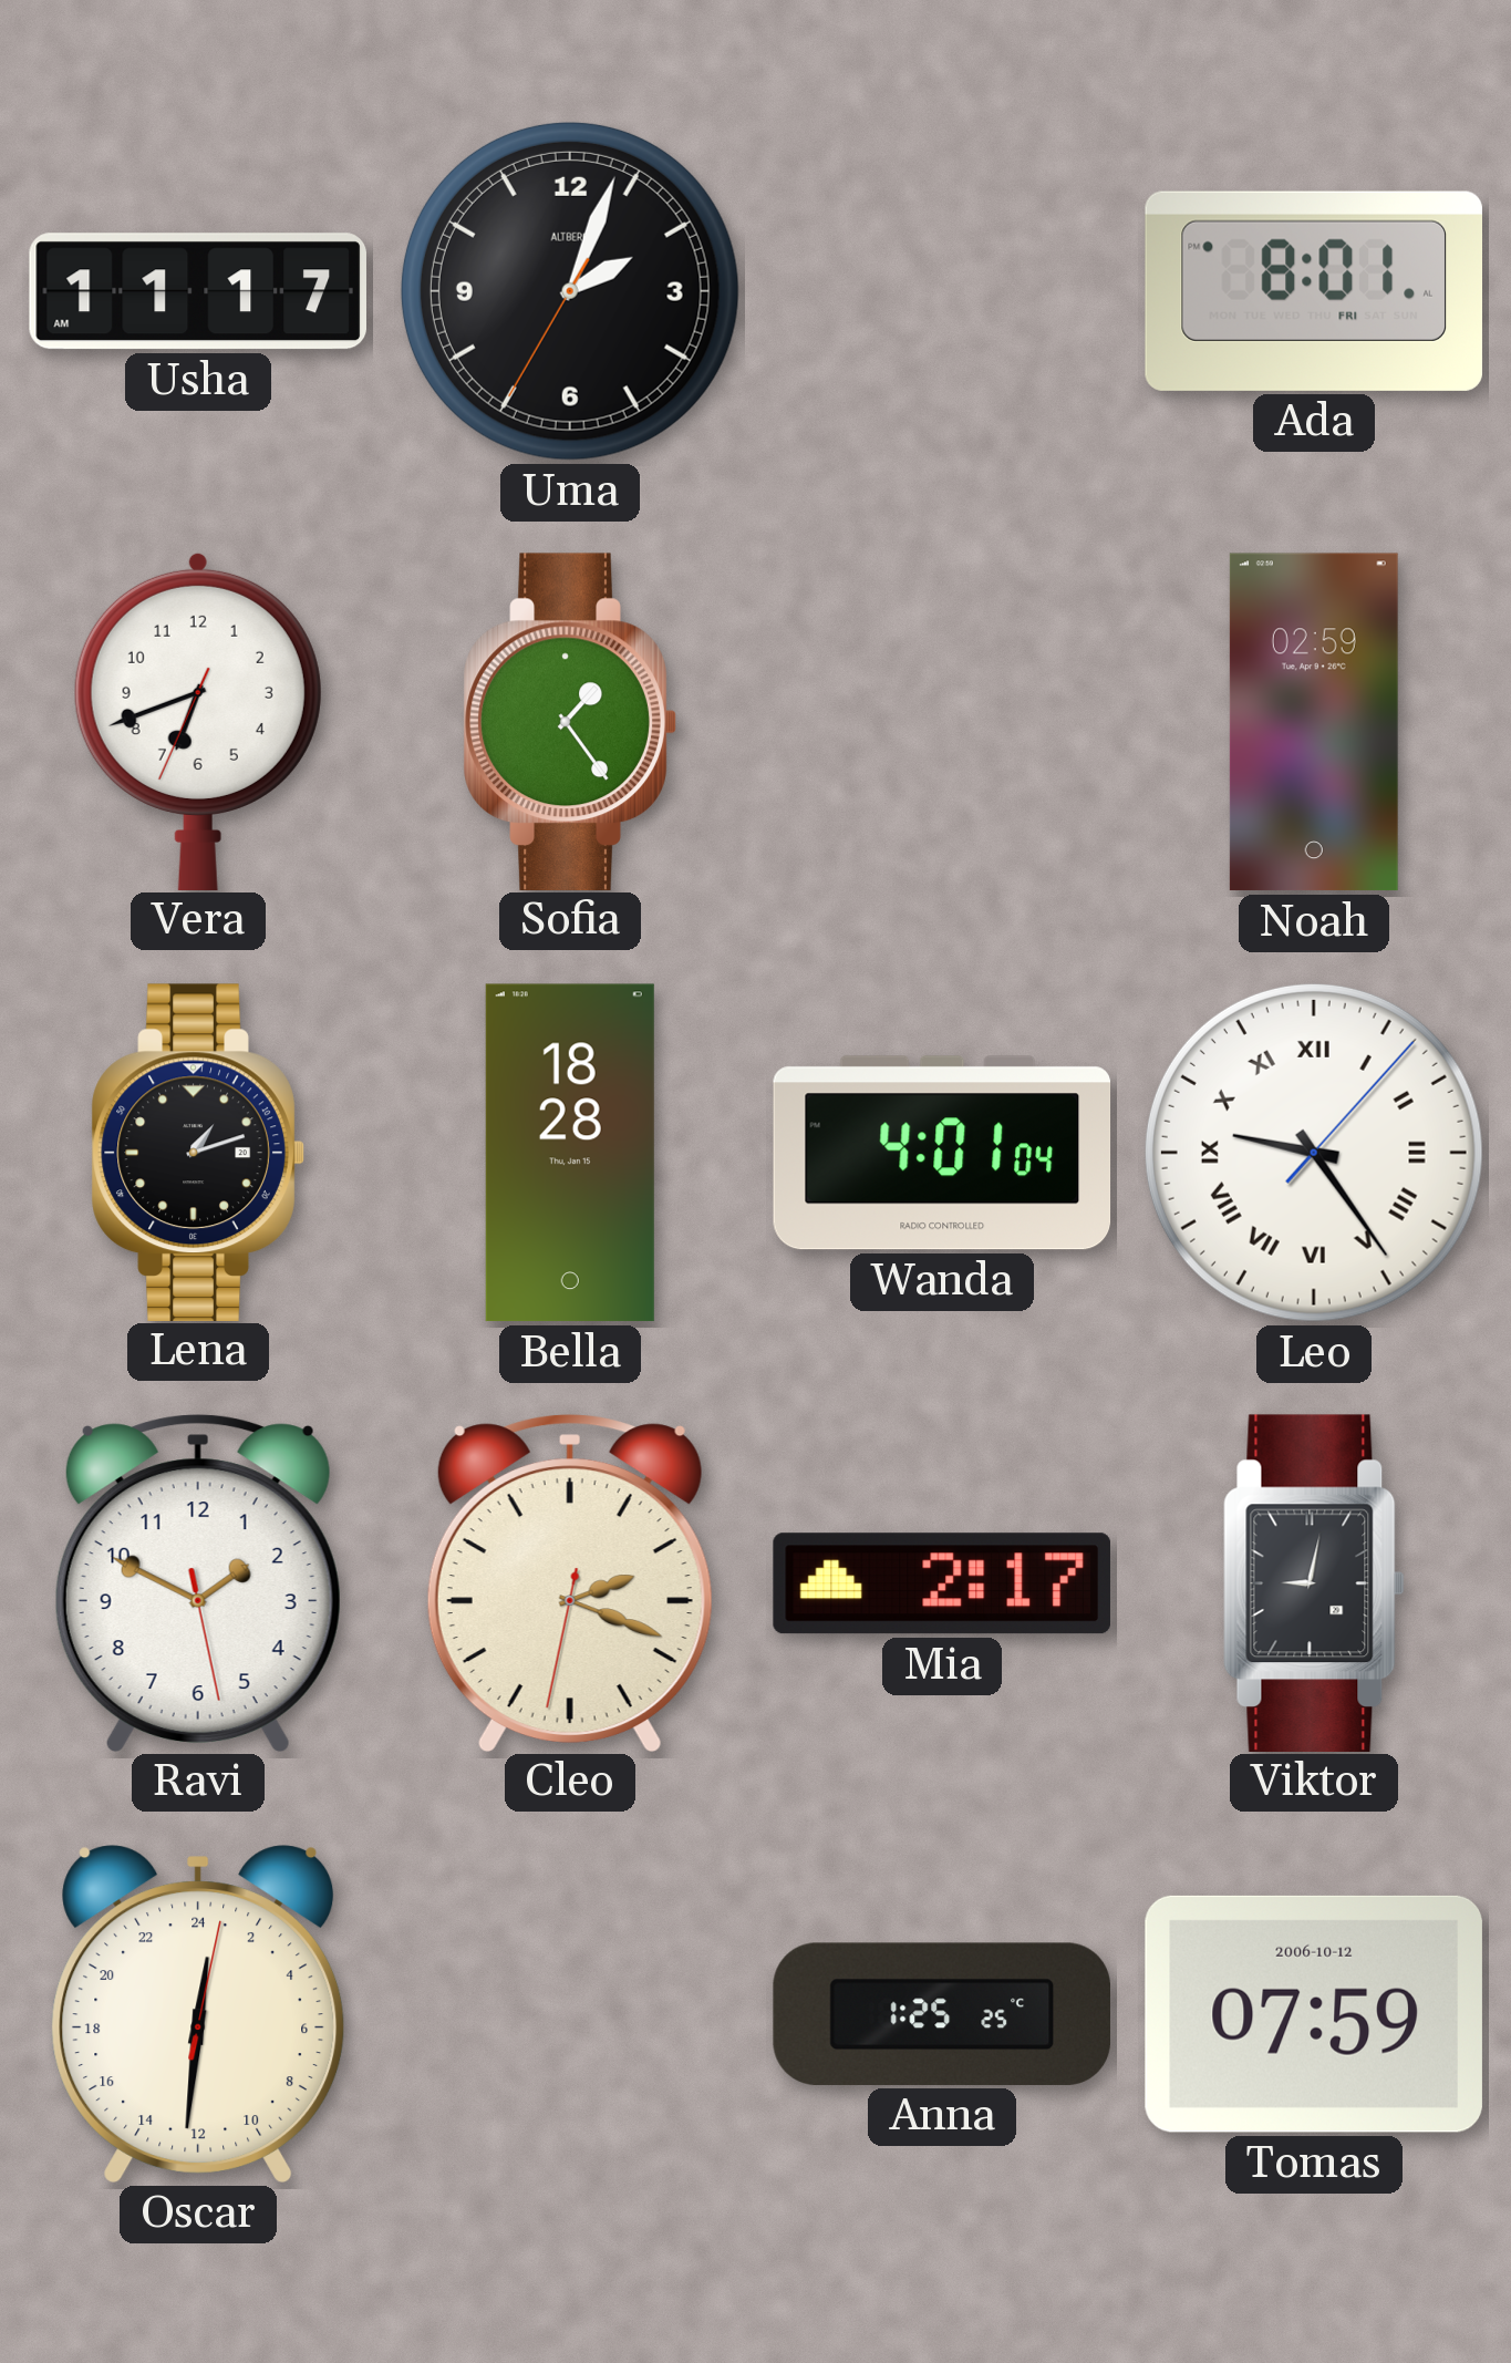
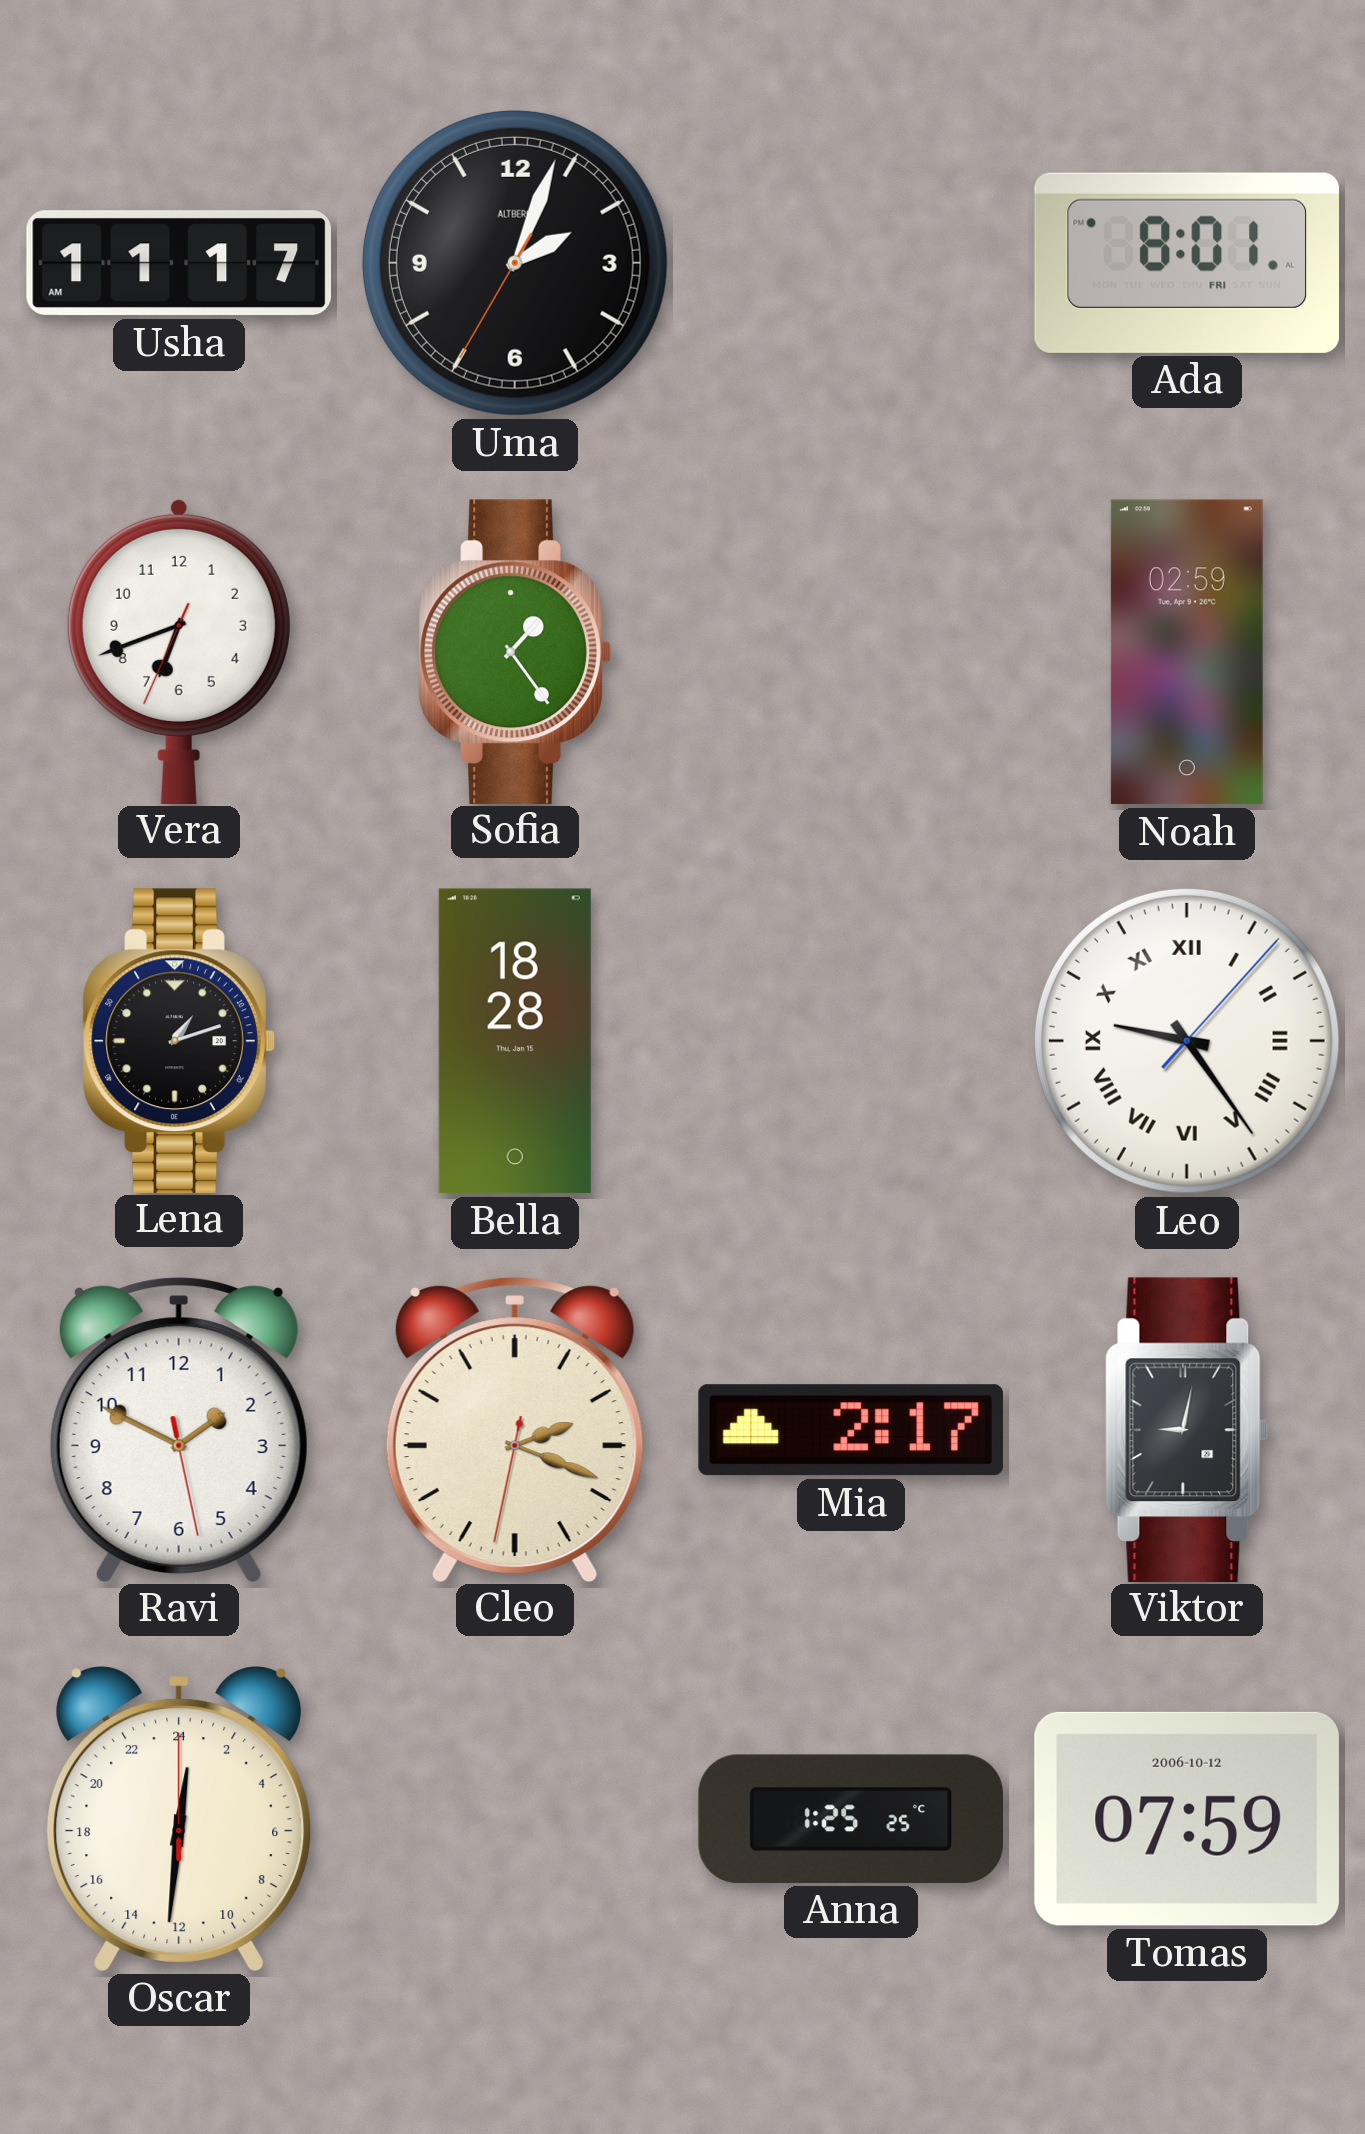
Wanda: 4:01 -> none
Oscar: 0:31:02 -> 0:31:00
